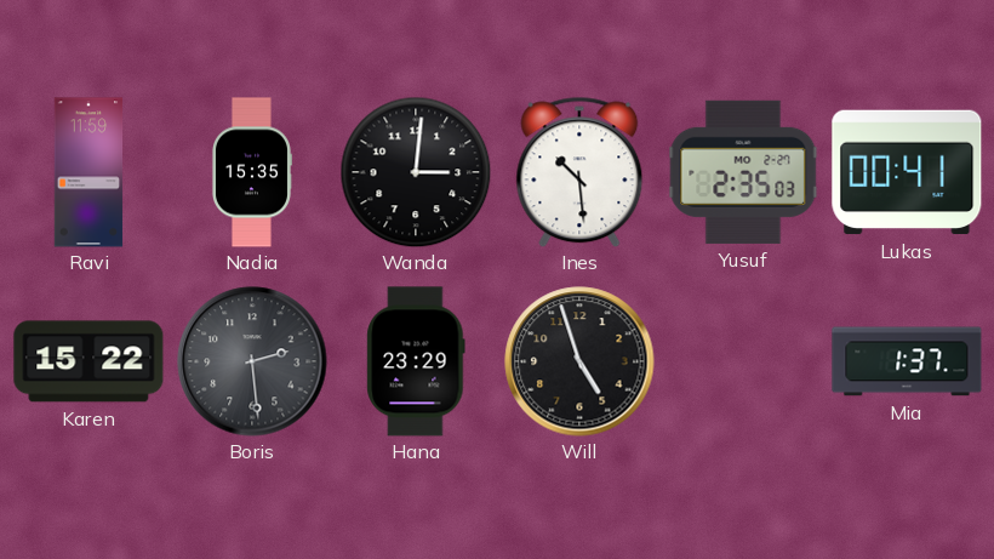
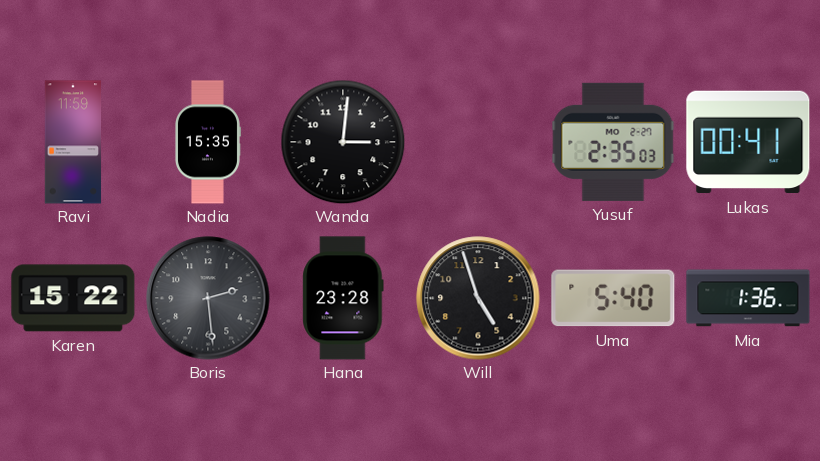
Ines: 10:29 -> none
Hana: 23:29 -> 23:28
Uma: none -> 5:40
Mia: 1:37 -> 1:36
